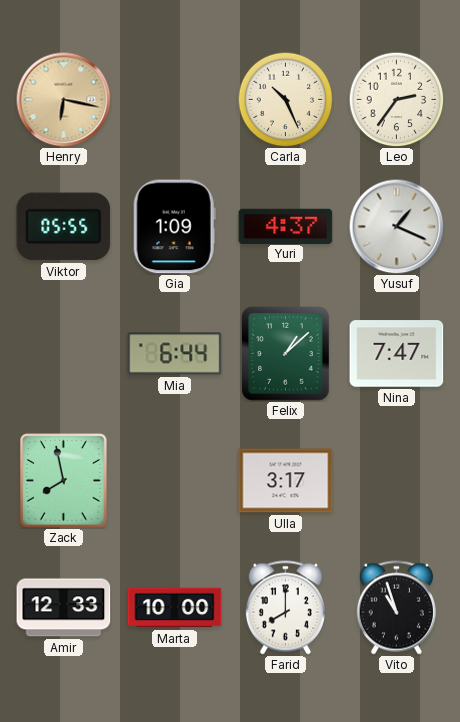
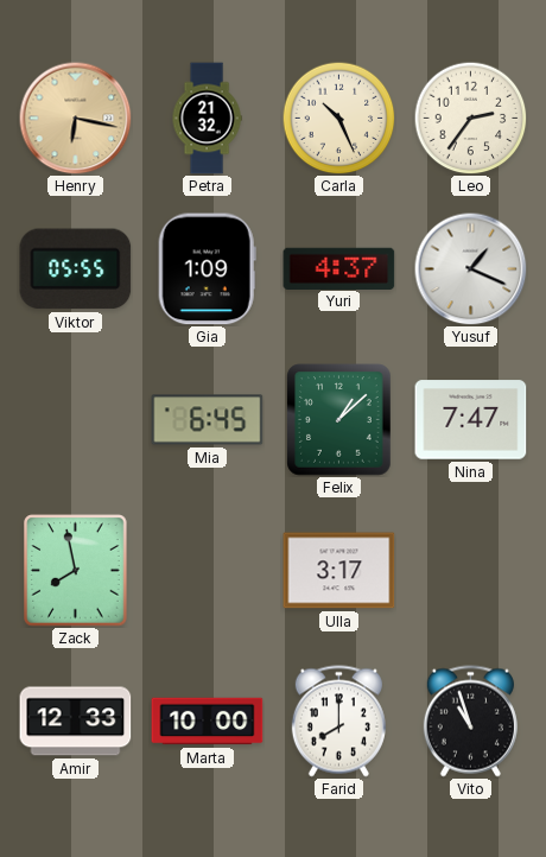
Petra: none -> 21:32
Mia: 6:44 -> 6:45
